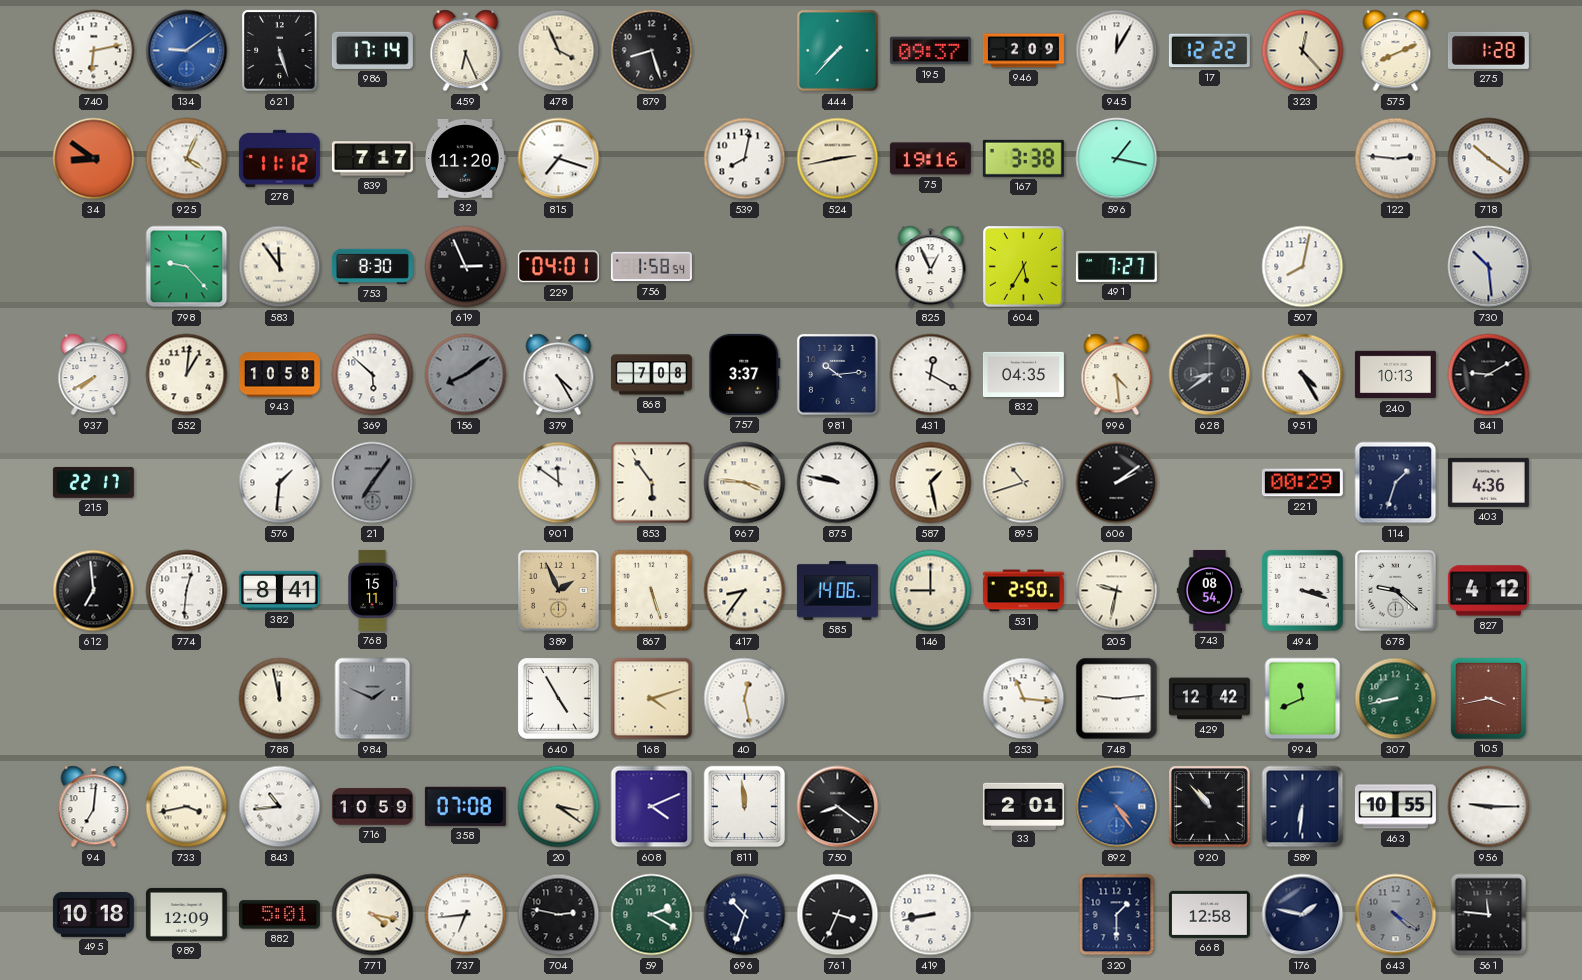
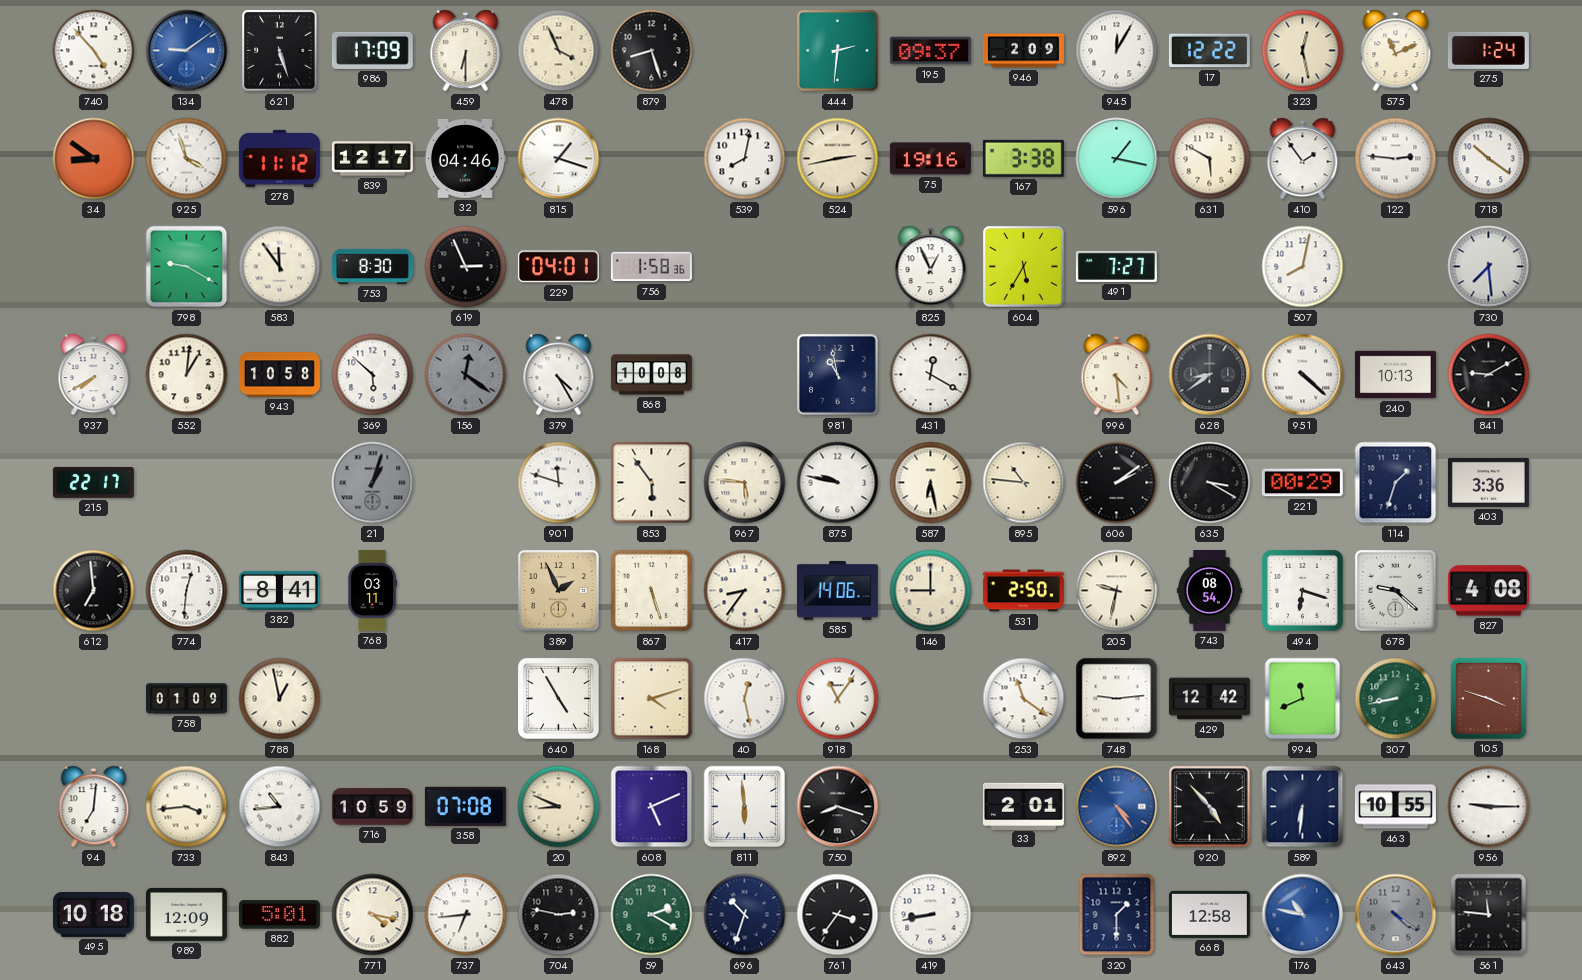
740: 6:13 -> 4:53
986: 17:14 -> 17:09
459: 6:26 -> 6:30
444: 7:37 -> 2:31
323: 12:23 -> 12:28
575: 8:11 -> 11:11
275: 1:28 -> 1:24
925: 4:04 -> 3:57
839: 7:17 -> 12:17
32: 11:20 -> 04:46
815: 7:18 -> 1:18
631: none -> 5:50
410: none -> 1:54
798: 9:23 -> 9:20
756: 1:58:54 -> 1:58:36
730: 10:29 -> 7:29
156: 8:09 -> 12:21
868: 7:08 -> 10:08
757: 3:37 -> none
981: 10:14 -> 10:58
832: 04:35 -> none
951: 4:25 -> 4:22
576: 1:31 -> none
21: 7:06 -> 1:03
901: 11:51 -> 11:48
967: 3:46 -> 5:46
587: 1:28 -> 6:28
895: 10:42 -> 10:46
635: none -> 3:20
403: 4:36 -> 3:36
768: 15:11 -> 03:11
494: 3:18 -> 6:18
827: 4:12 -> 4:08
758: none -> 01:09
788: 11:58 -> 12:58
984: 1:49 -> none
918: none -> 11:06
253: 11:16 -> 11:21
105: 3:43 -> 3:48
733: 3:43 -> 3:44
20: 3:21 -> 8:49
608: 4:11 -> 5:11
811: 11:59 -> 5:59
750: 8:21 -> 8:18
920: 10:53 -> 4:53
761: 3:34 -> 3:36
176: 1:47 -> 10:47
176 dial: navy -> blue
